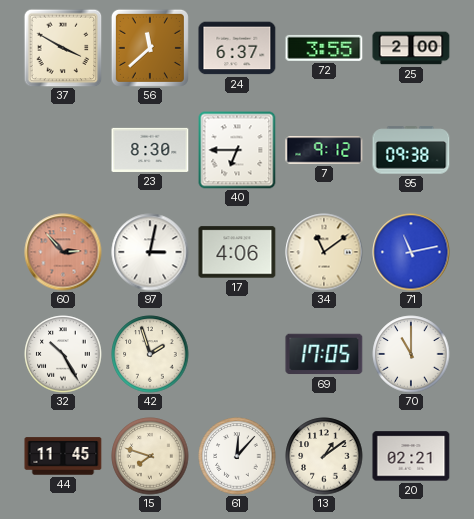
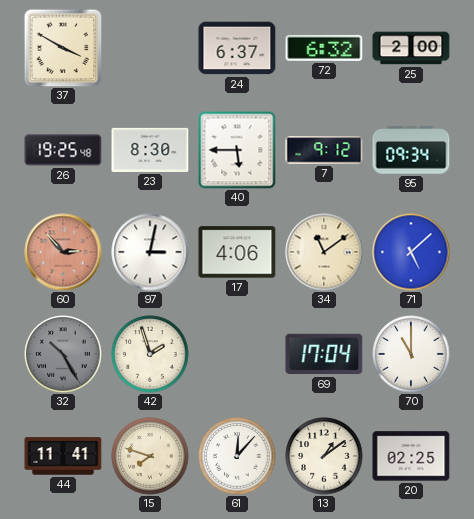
56: 11:38 -> none
72: 3:55 -> 6:32
26: none -> 19:25
40: 6:45 -> 5:45
95: 09:38 -> 09:34
71: 11:13 -> 5:08
32 dial: white -> grey
69: 17:05 -> 17:04
44: 11:45 -> 11:41
20: 02:21 -> 02:25
